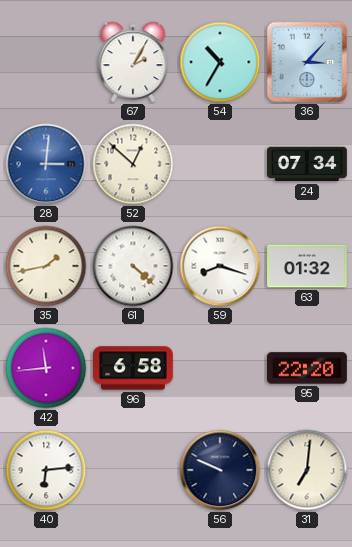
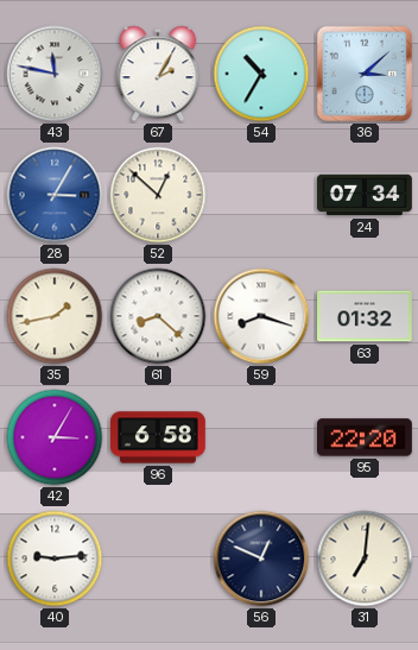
43: none -> 11:47
36: 3:07 -> 3:08
28: 3:01 -> 3:05
61: 4:22 -> 8:22
42: 11:44 -> 3:05
40: 6:14 -> 9:14
56: 9:49 -> 12:49
